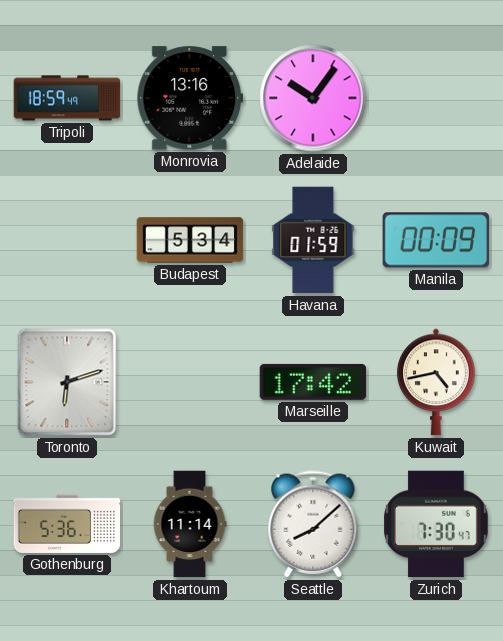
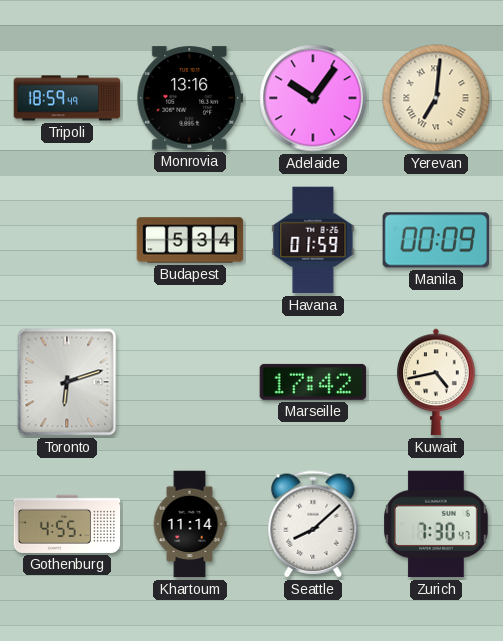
Yerevan: none -> 7:01
Gothenburg: 5:36 -> 4:55
